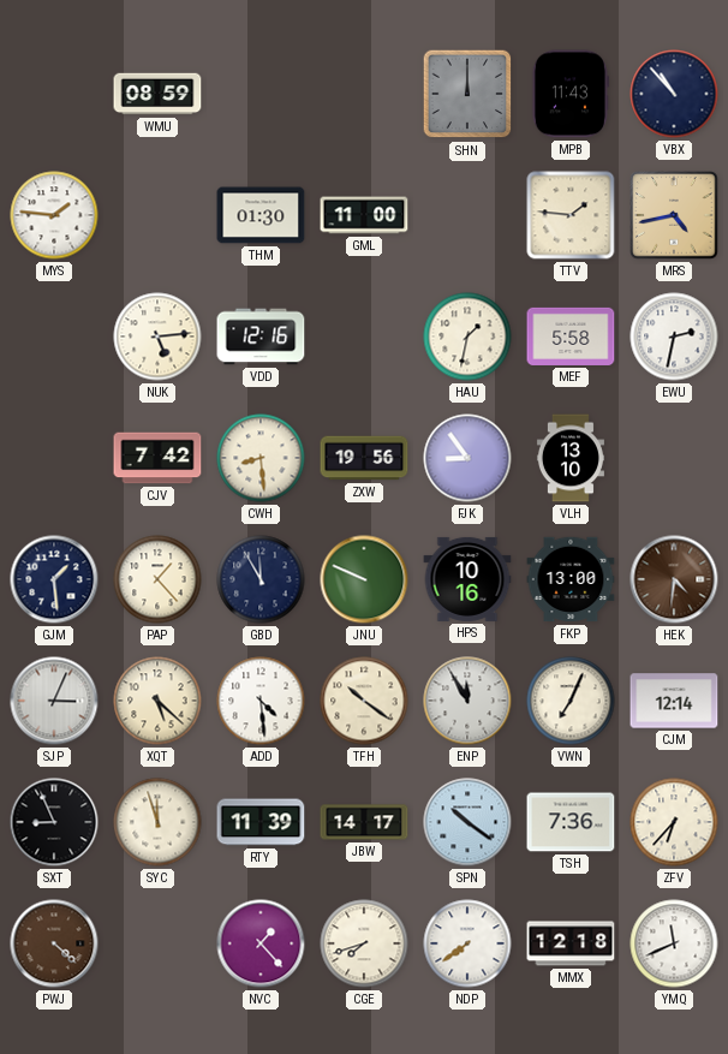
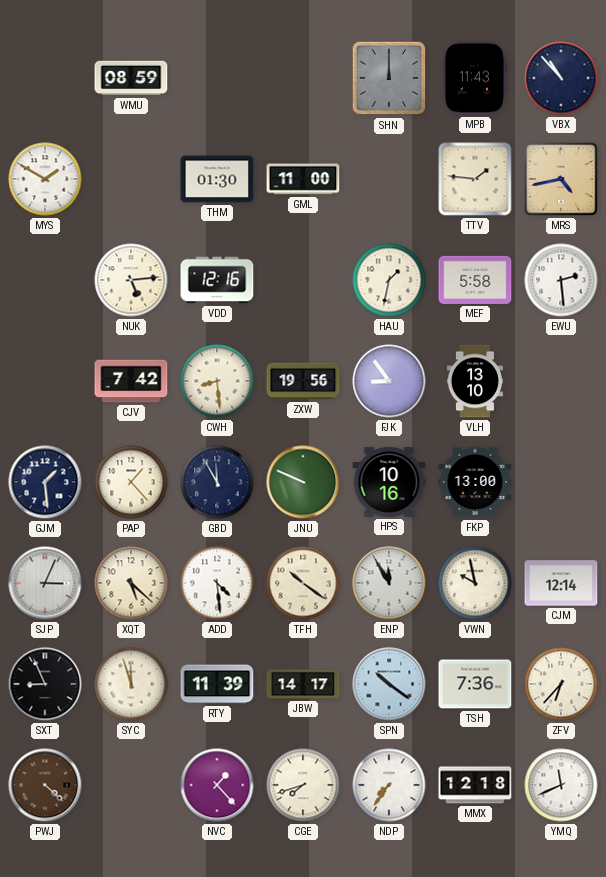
MYS: 1:46 -> 1:50
EWU: 2:32 -> 2:29
HEK: 4:31 -> none
VWN: 7:04 -> 9:58
NDP: 7:39 -> 7:36
